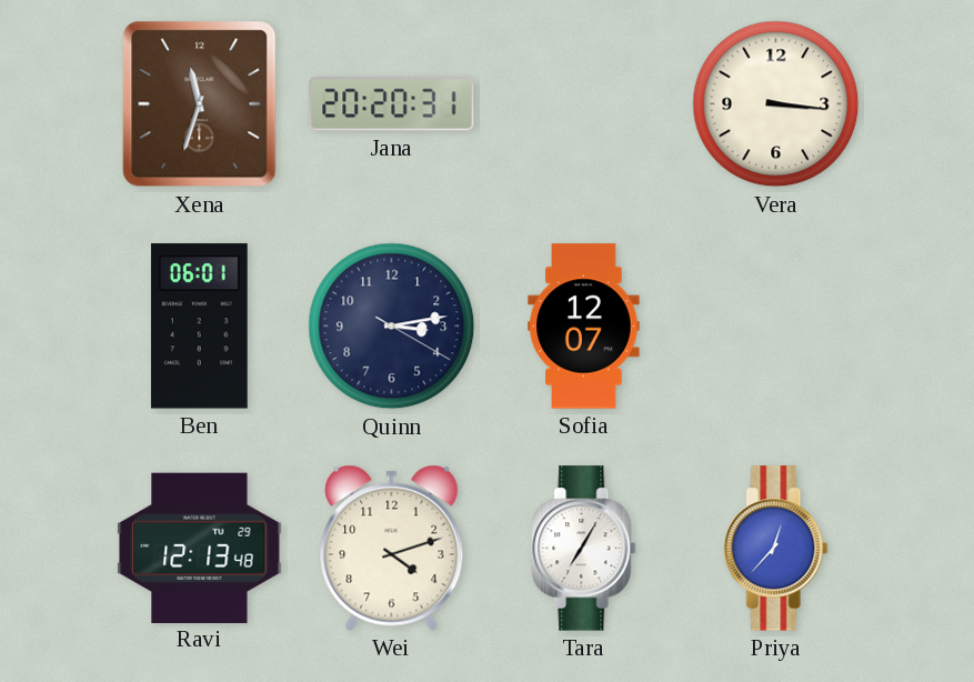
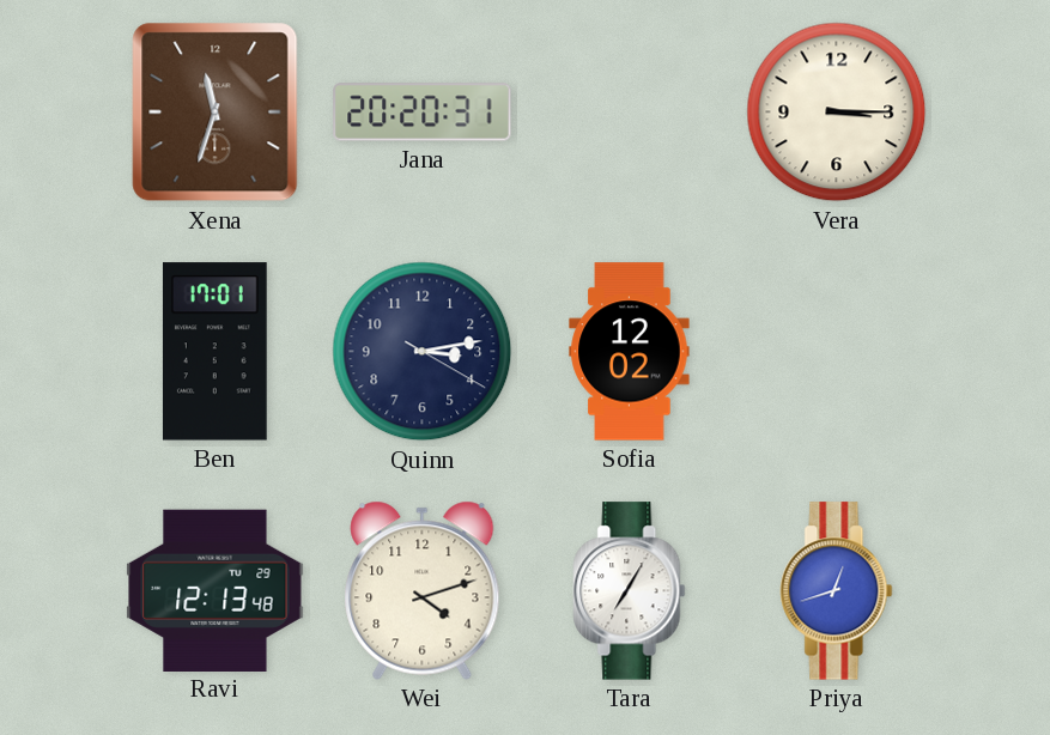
Vera: 3:16 -> 3:15
Ben: 06:01 -> 17:01
Sofia: 12:07 -> 12:02
Priya: 12:37 -> 12:42
